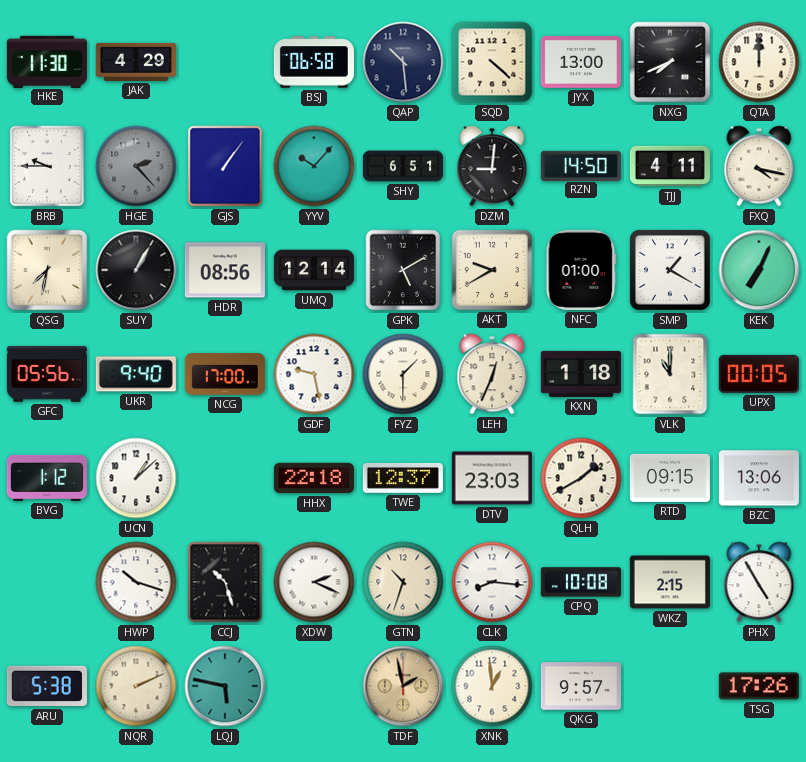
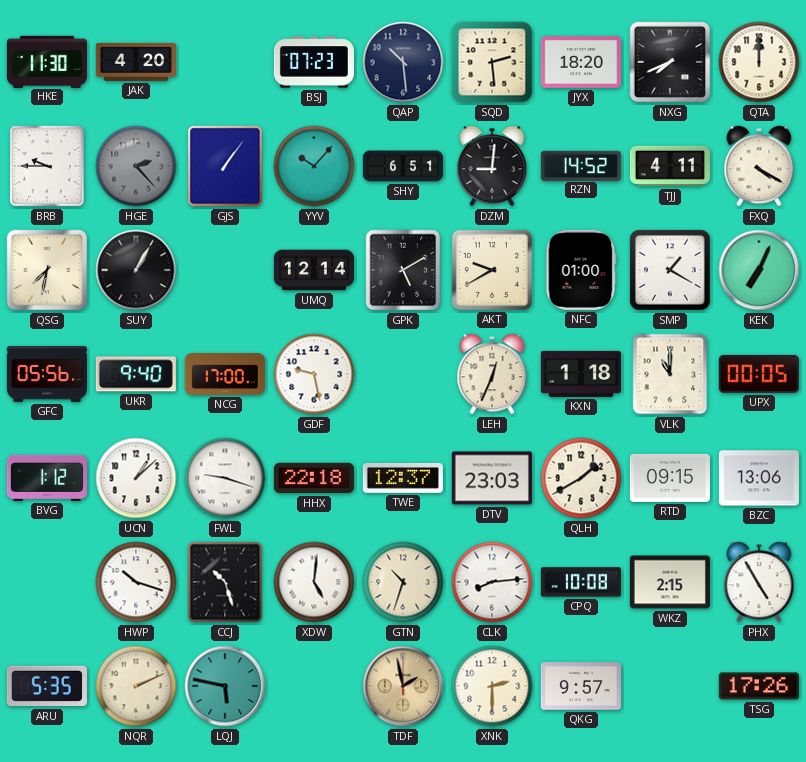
JAK: 4:29 -> 4:20
BSJ: 06:58 -> 07:23
SQD: 4:22 -> 2:29
JYX: 13:00 -> 18:20
RZN: 14:50 -> 14:52
FXQ: 4:17 -> 4:20
HDR: 08:56 -> none
FYZ: 1:30 -> none
FWL: none -> 9:18
XDW: 2:19 -> 5:01
CLK: 8:16 -> 8:14
ARU: 5:38 -> 5:35
XNK: 12:59 -> 2:30
